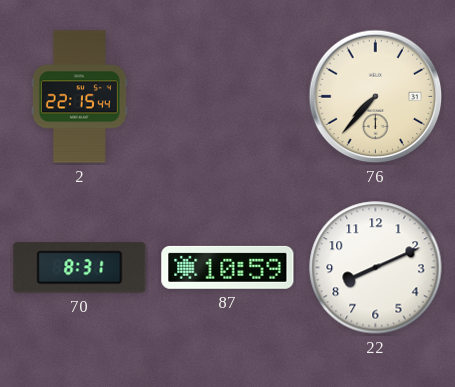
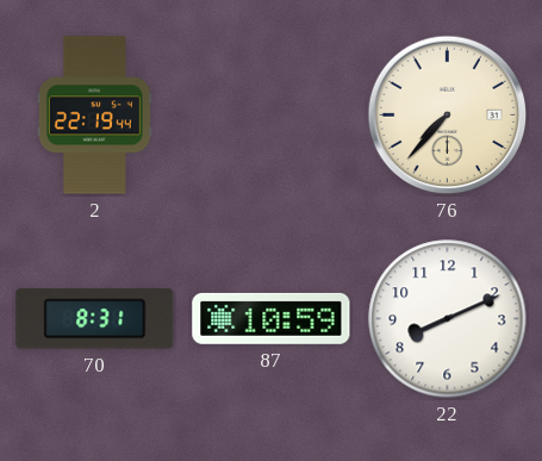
2: 22:15 -> 22:19
